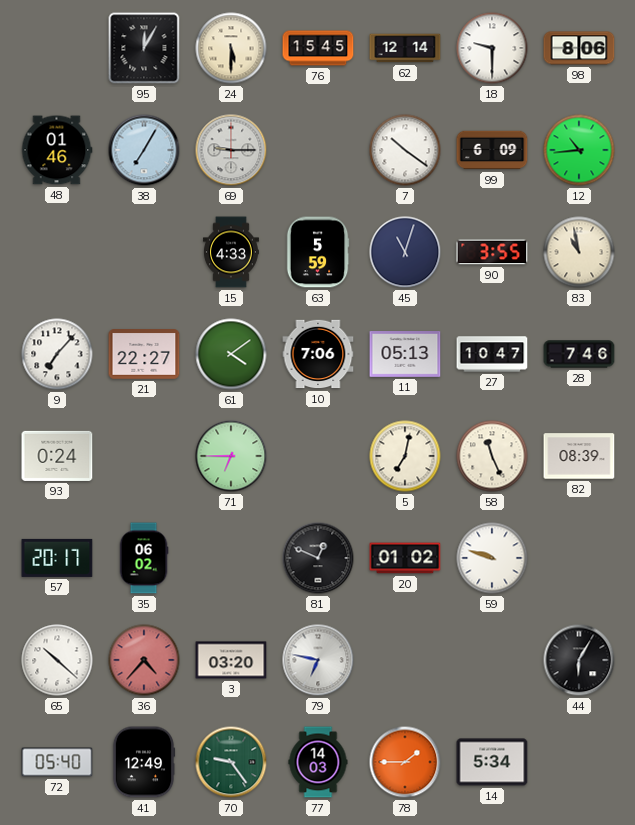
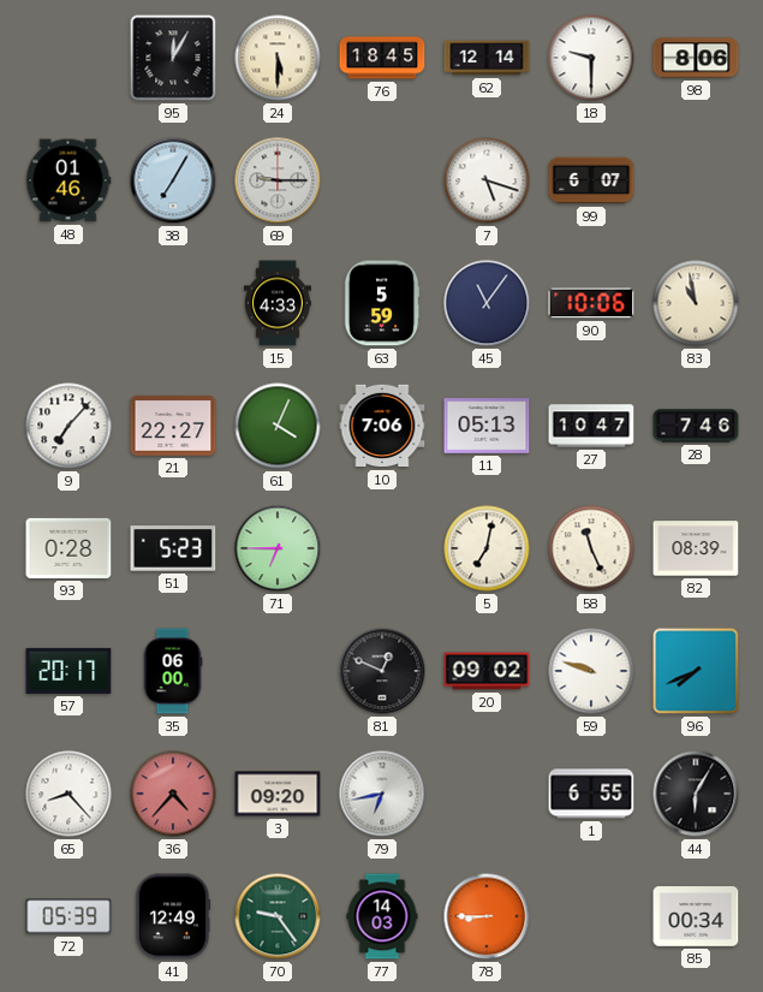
76: 15:45 -> 18:45
7: 10:21 -> 5:18
99: 6:09 -> 6:07
12: 10:44 -> none
45: 11:03 -> 11:06
90: 3:55 -> 10:06
61: 4:09 -> 4:04
93: 0:24 -> 0:28
51: none -> 5:23
35: 06:02 -> 06:00
20: 01:02 -> 09:02
96: none -> 7:41
65: 10:22 -> 8:23
3: 03:20 -> 09:20
79: 6:47 -> 6:43
1: none -> 6:55
72: 05:40 -> 05:39
78: 1:45 -> 8:45
14: 5:34 -> none
85: none -> 00:34
